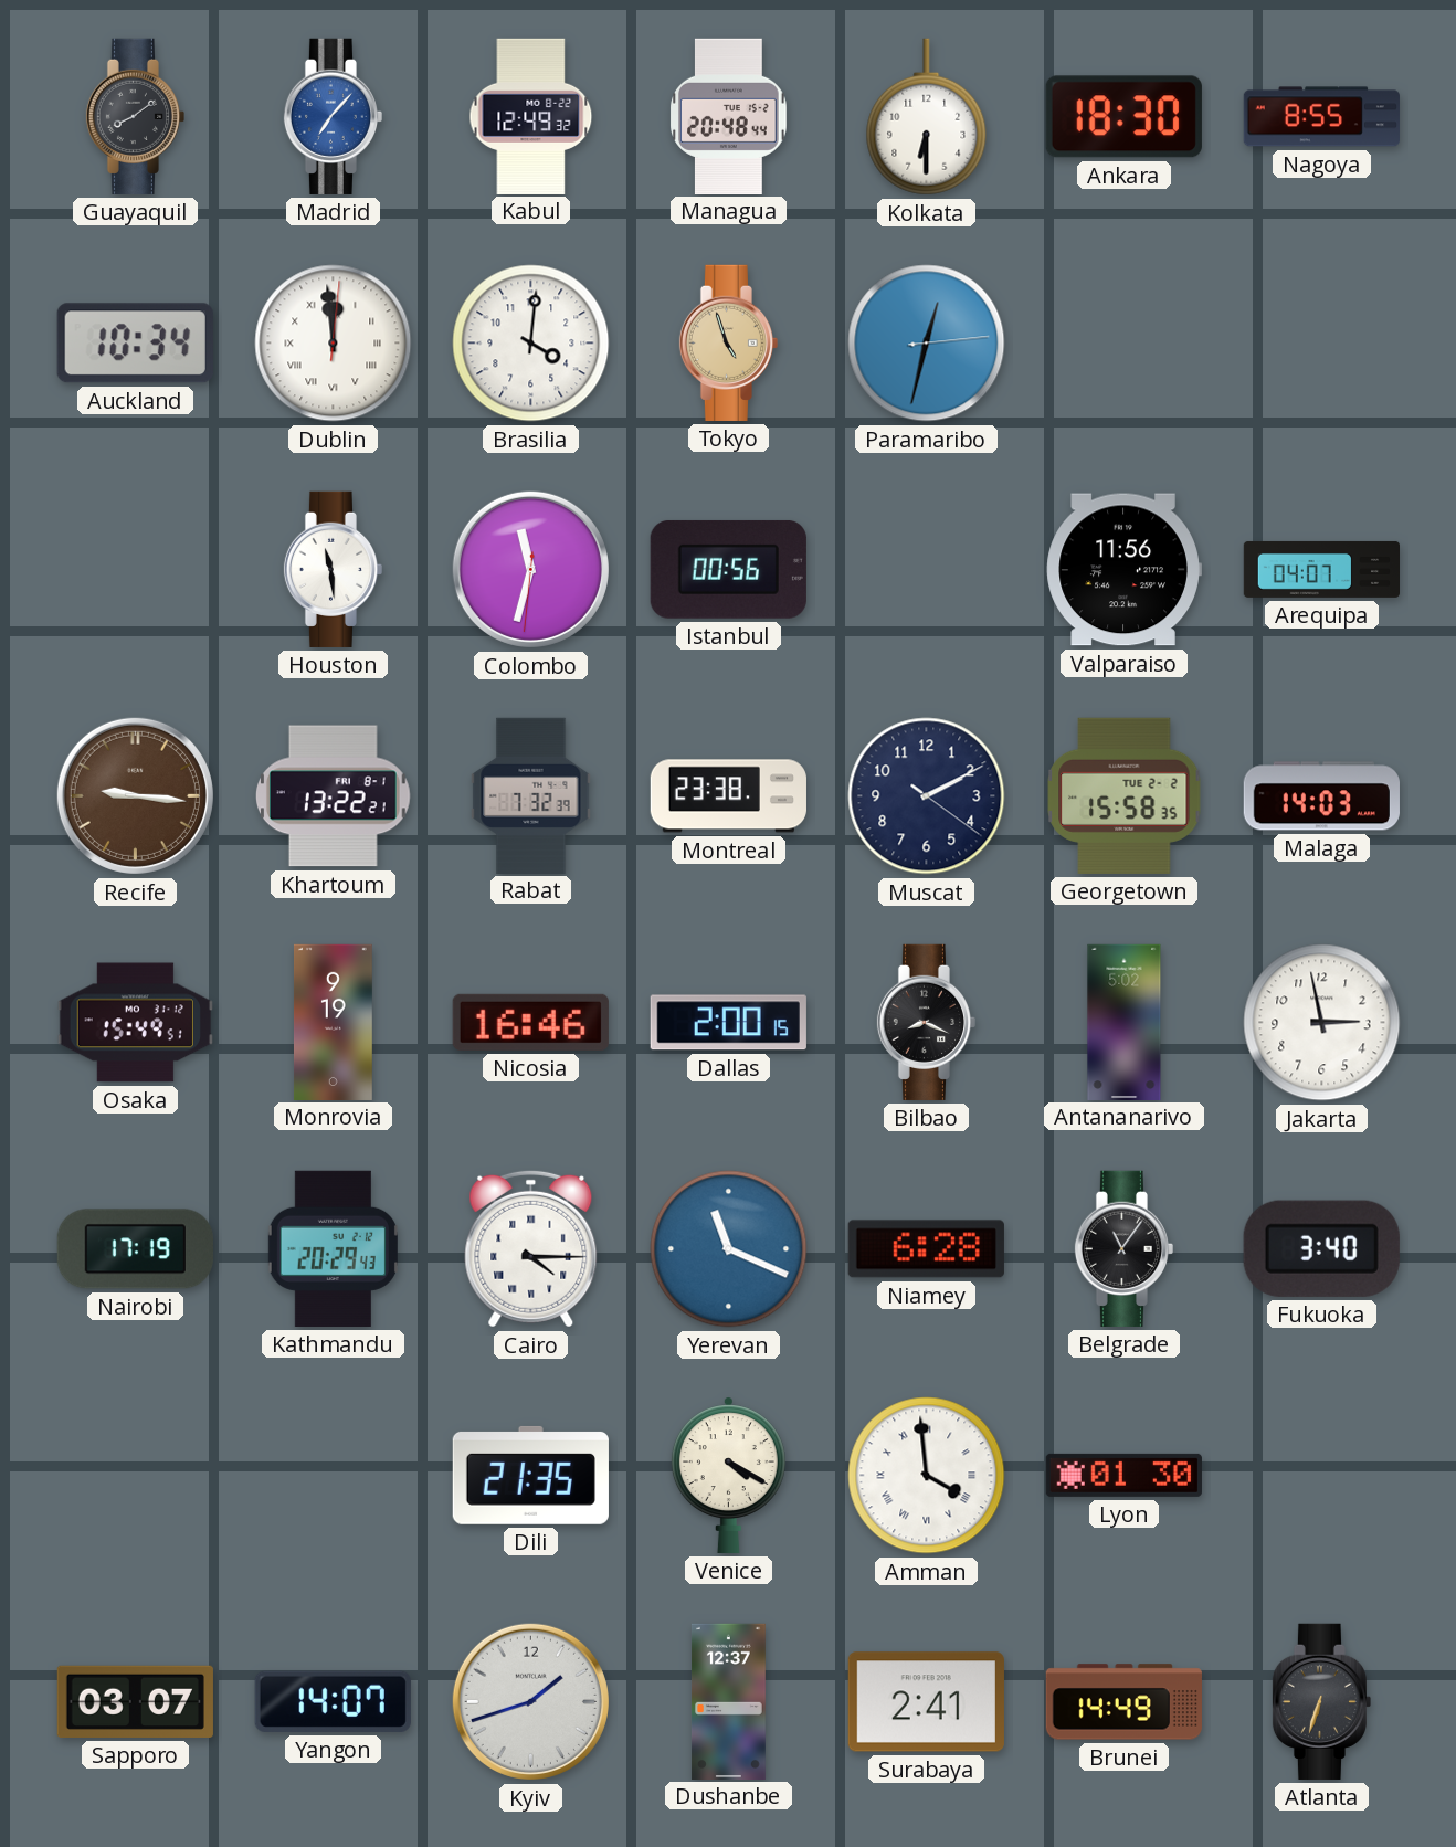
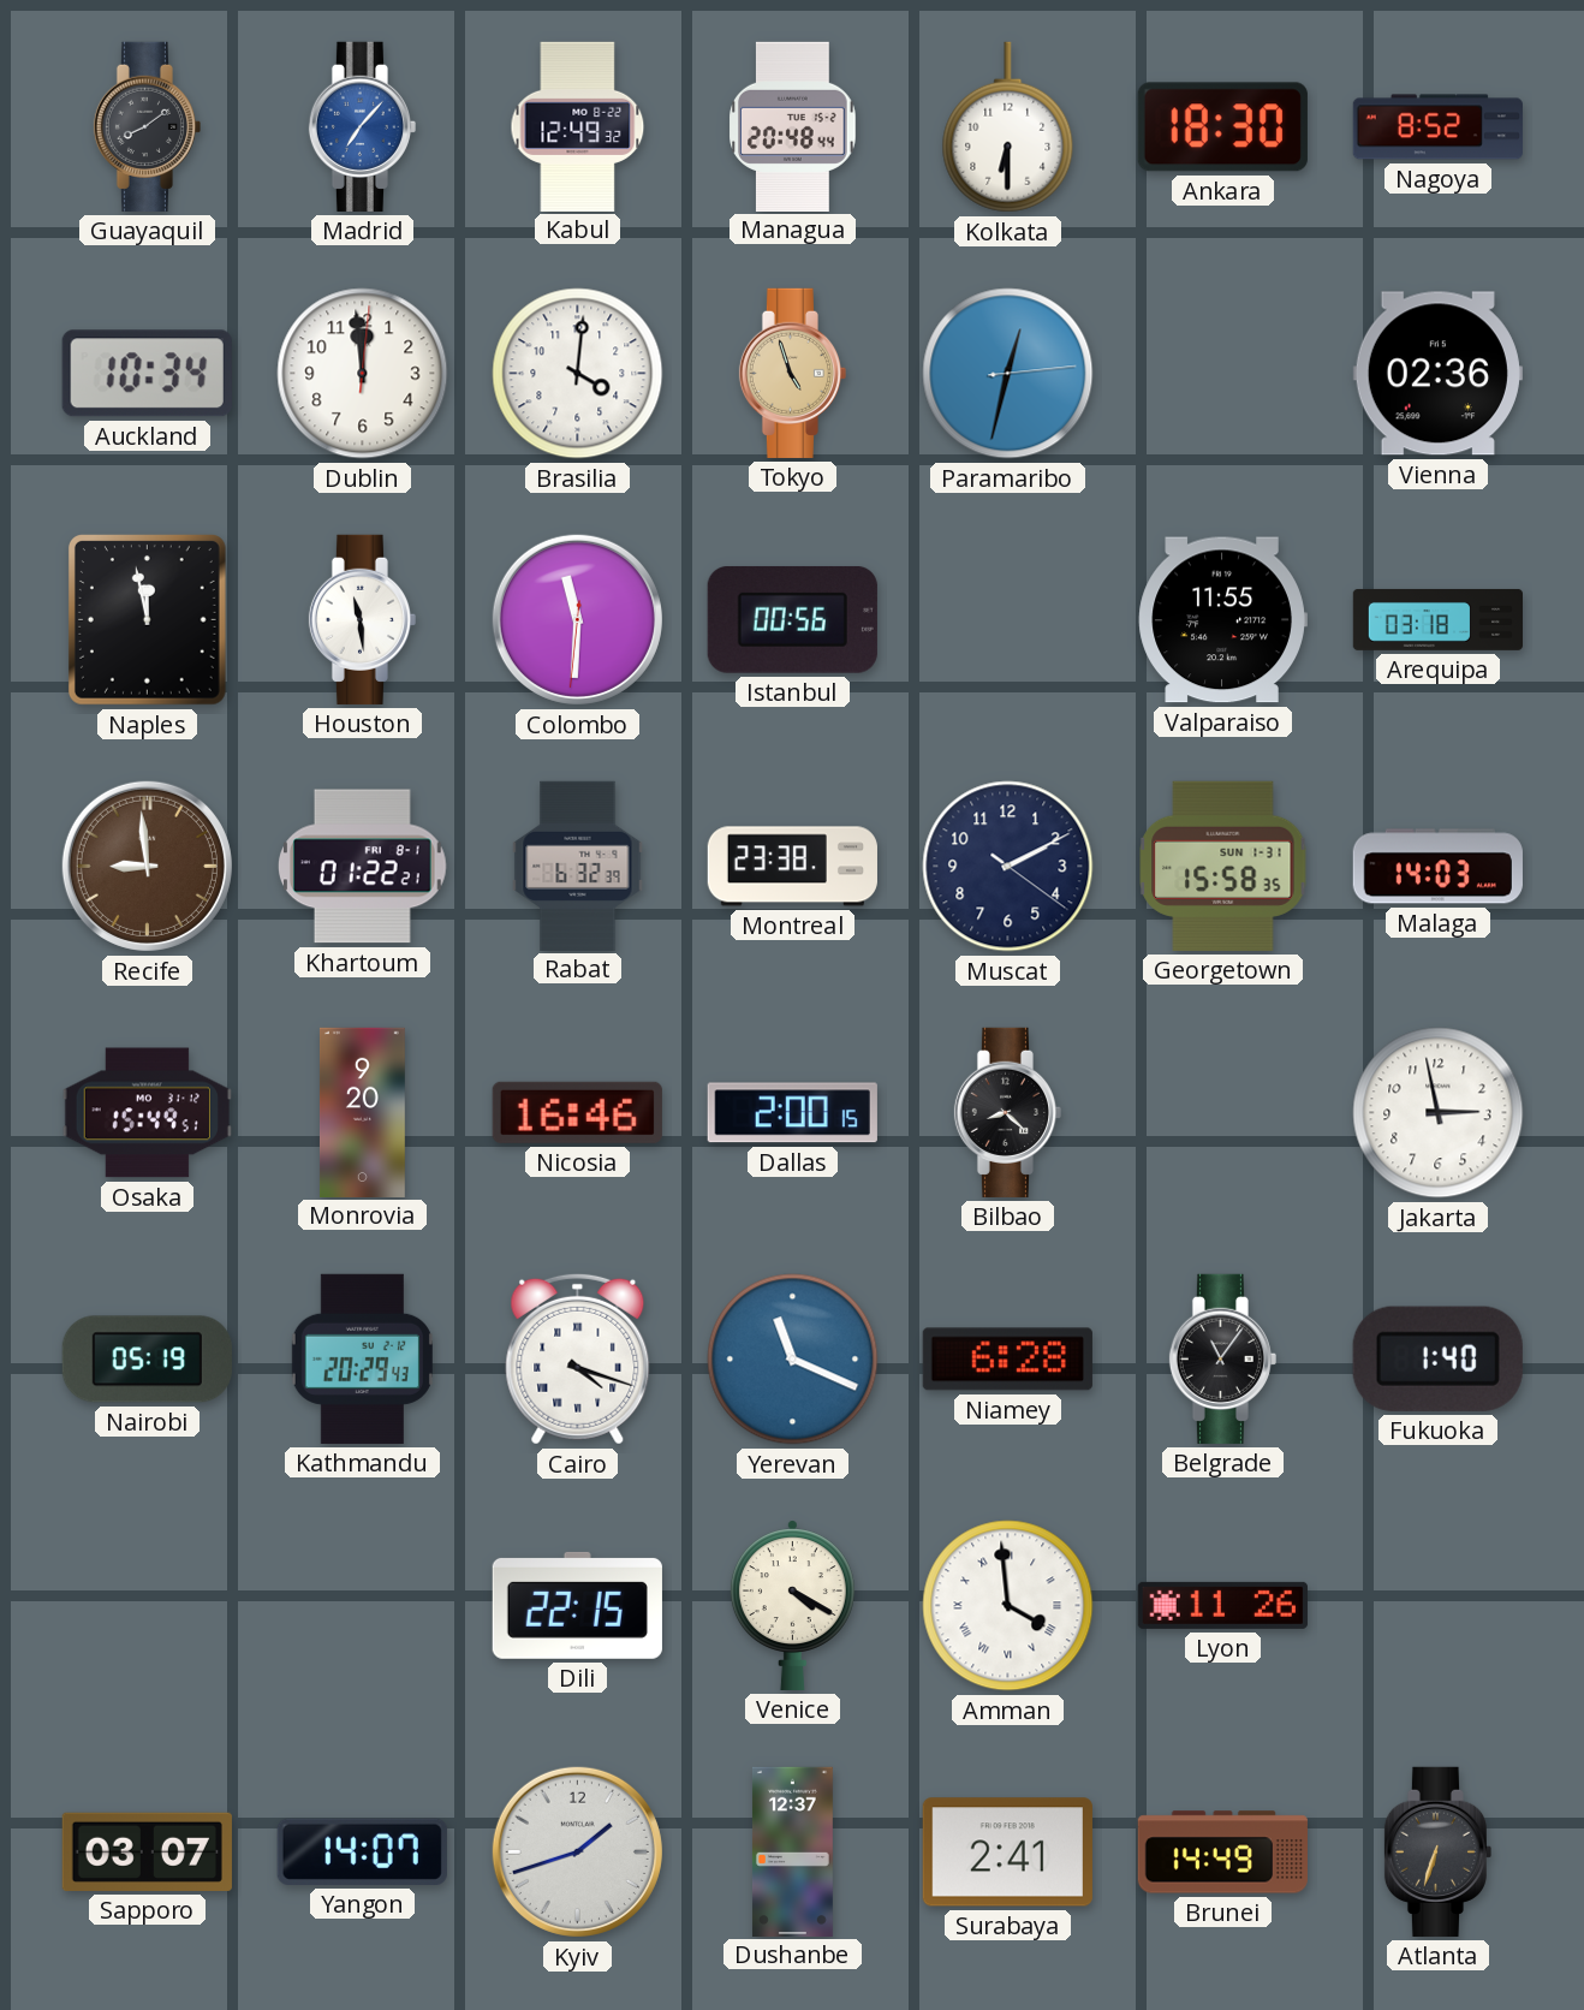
Nagoya: 8:55 -> 8:52
Dublin numerals: Roman -> Arabic
Vienna: none -> 02:36
Naples: none -> 11:58
Colombo: 11:32 -> 11:30
Valparaiso: 11:56 -> 11:55
Arequipa: 04:07 -> 03:18
Recife: 9:16 -> 8:59
Khartoum: 13:22 -> 01:22
Rabat: 7:32 -> 6:32
Georgetown date: TUE 2-2 -> SUN 1-31
Monrovia: 9:19 -> 9:20
Bilbao: 8:19 -> 8:22
Antananarivo: 5:02 -> none
Nairobi: 17:19 -> 05:19
Cairo: 4:15 -> 4:18
Fukuoka: 3:40 -> 1:40
Dili: 21:35 -> 22:15
Lyon: 01:30 -> 11:26
